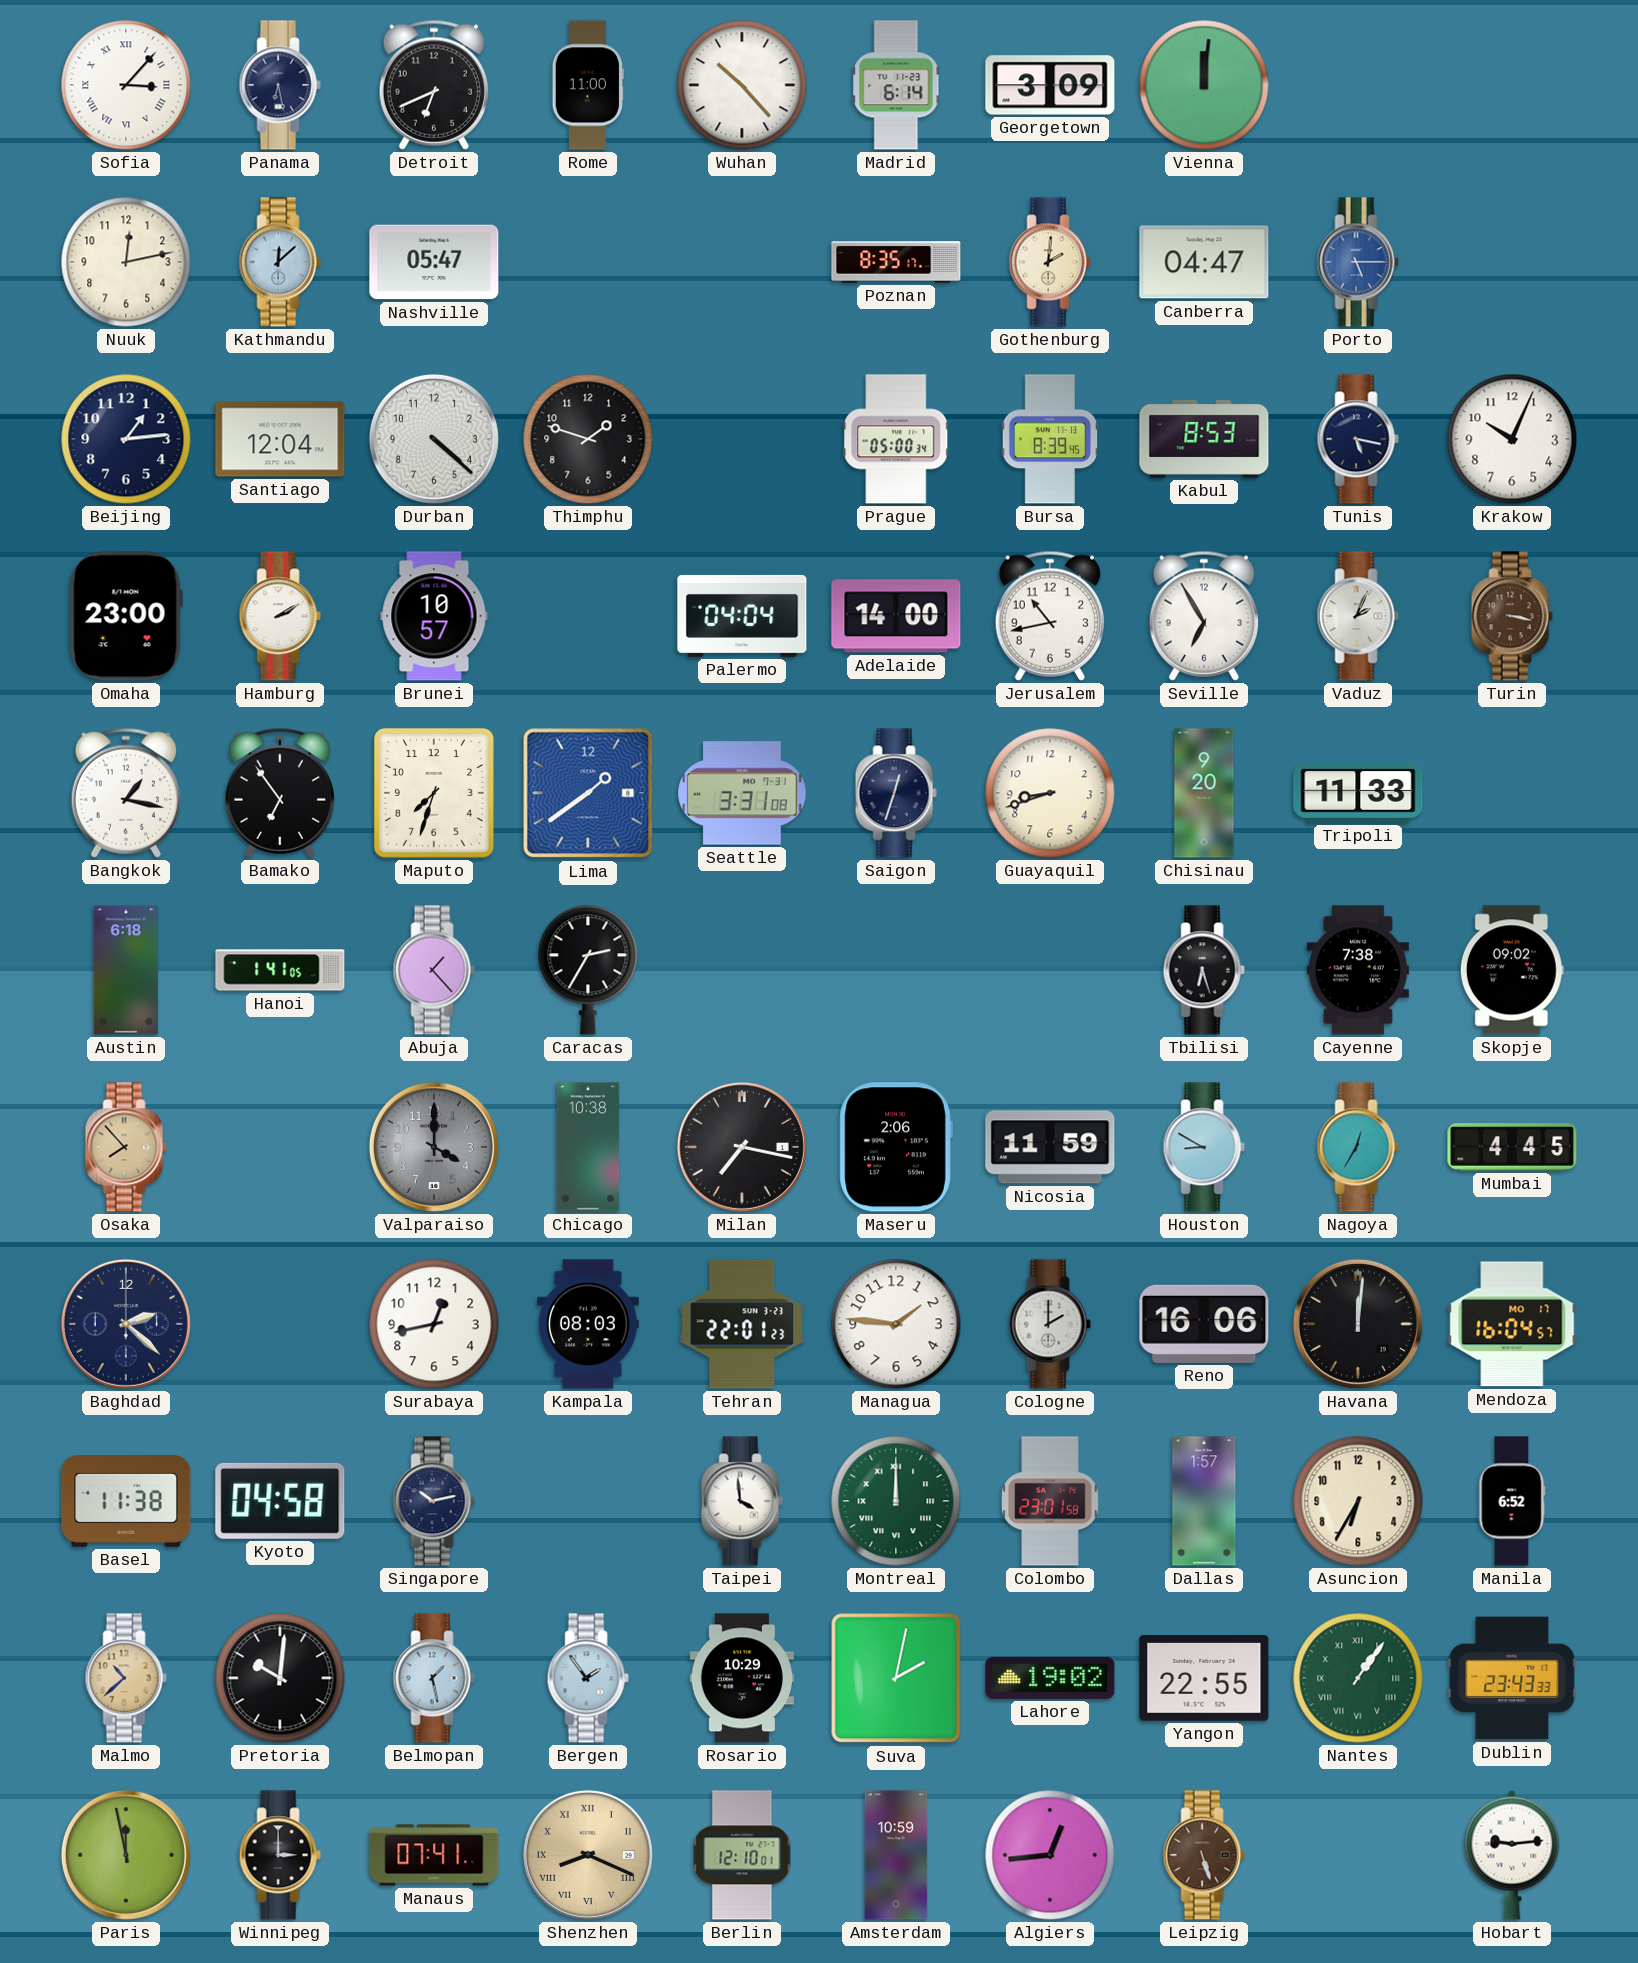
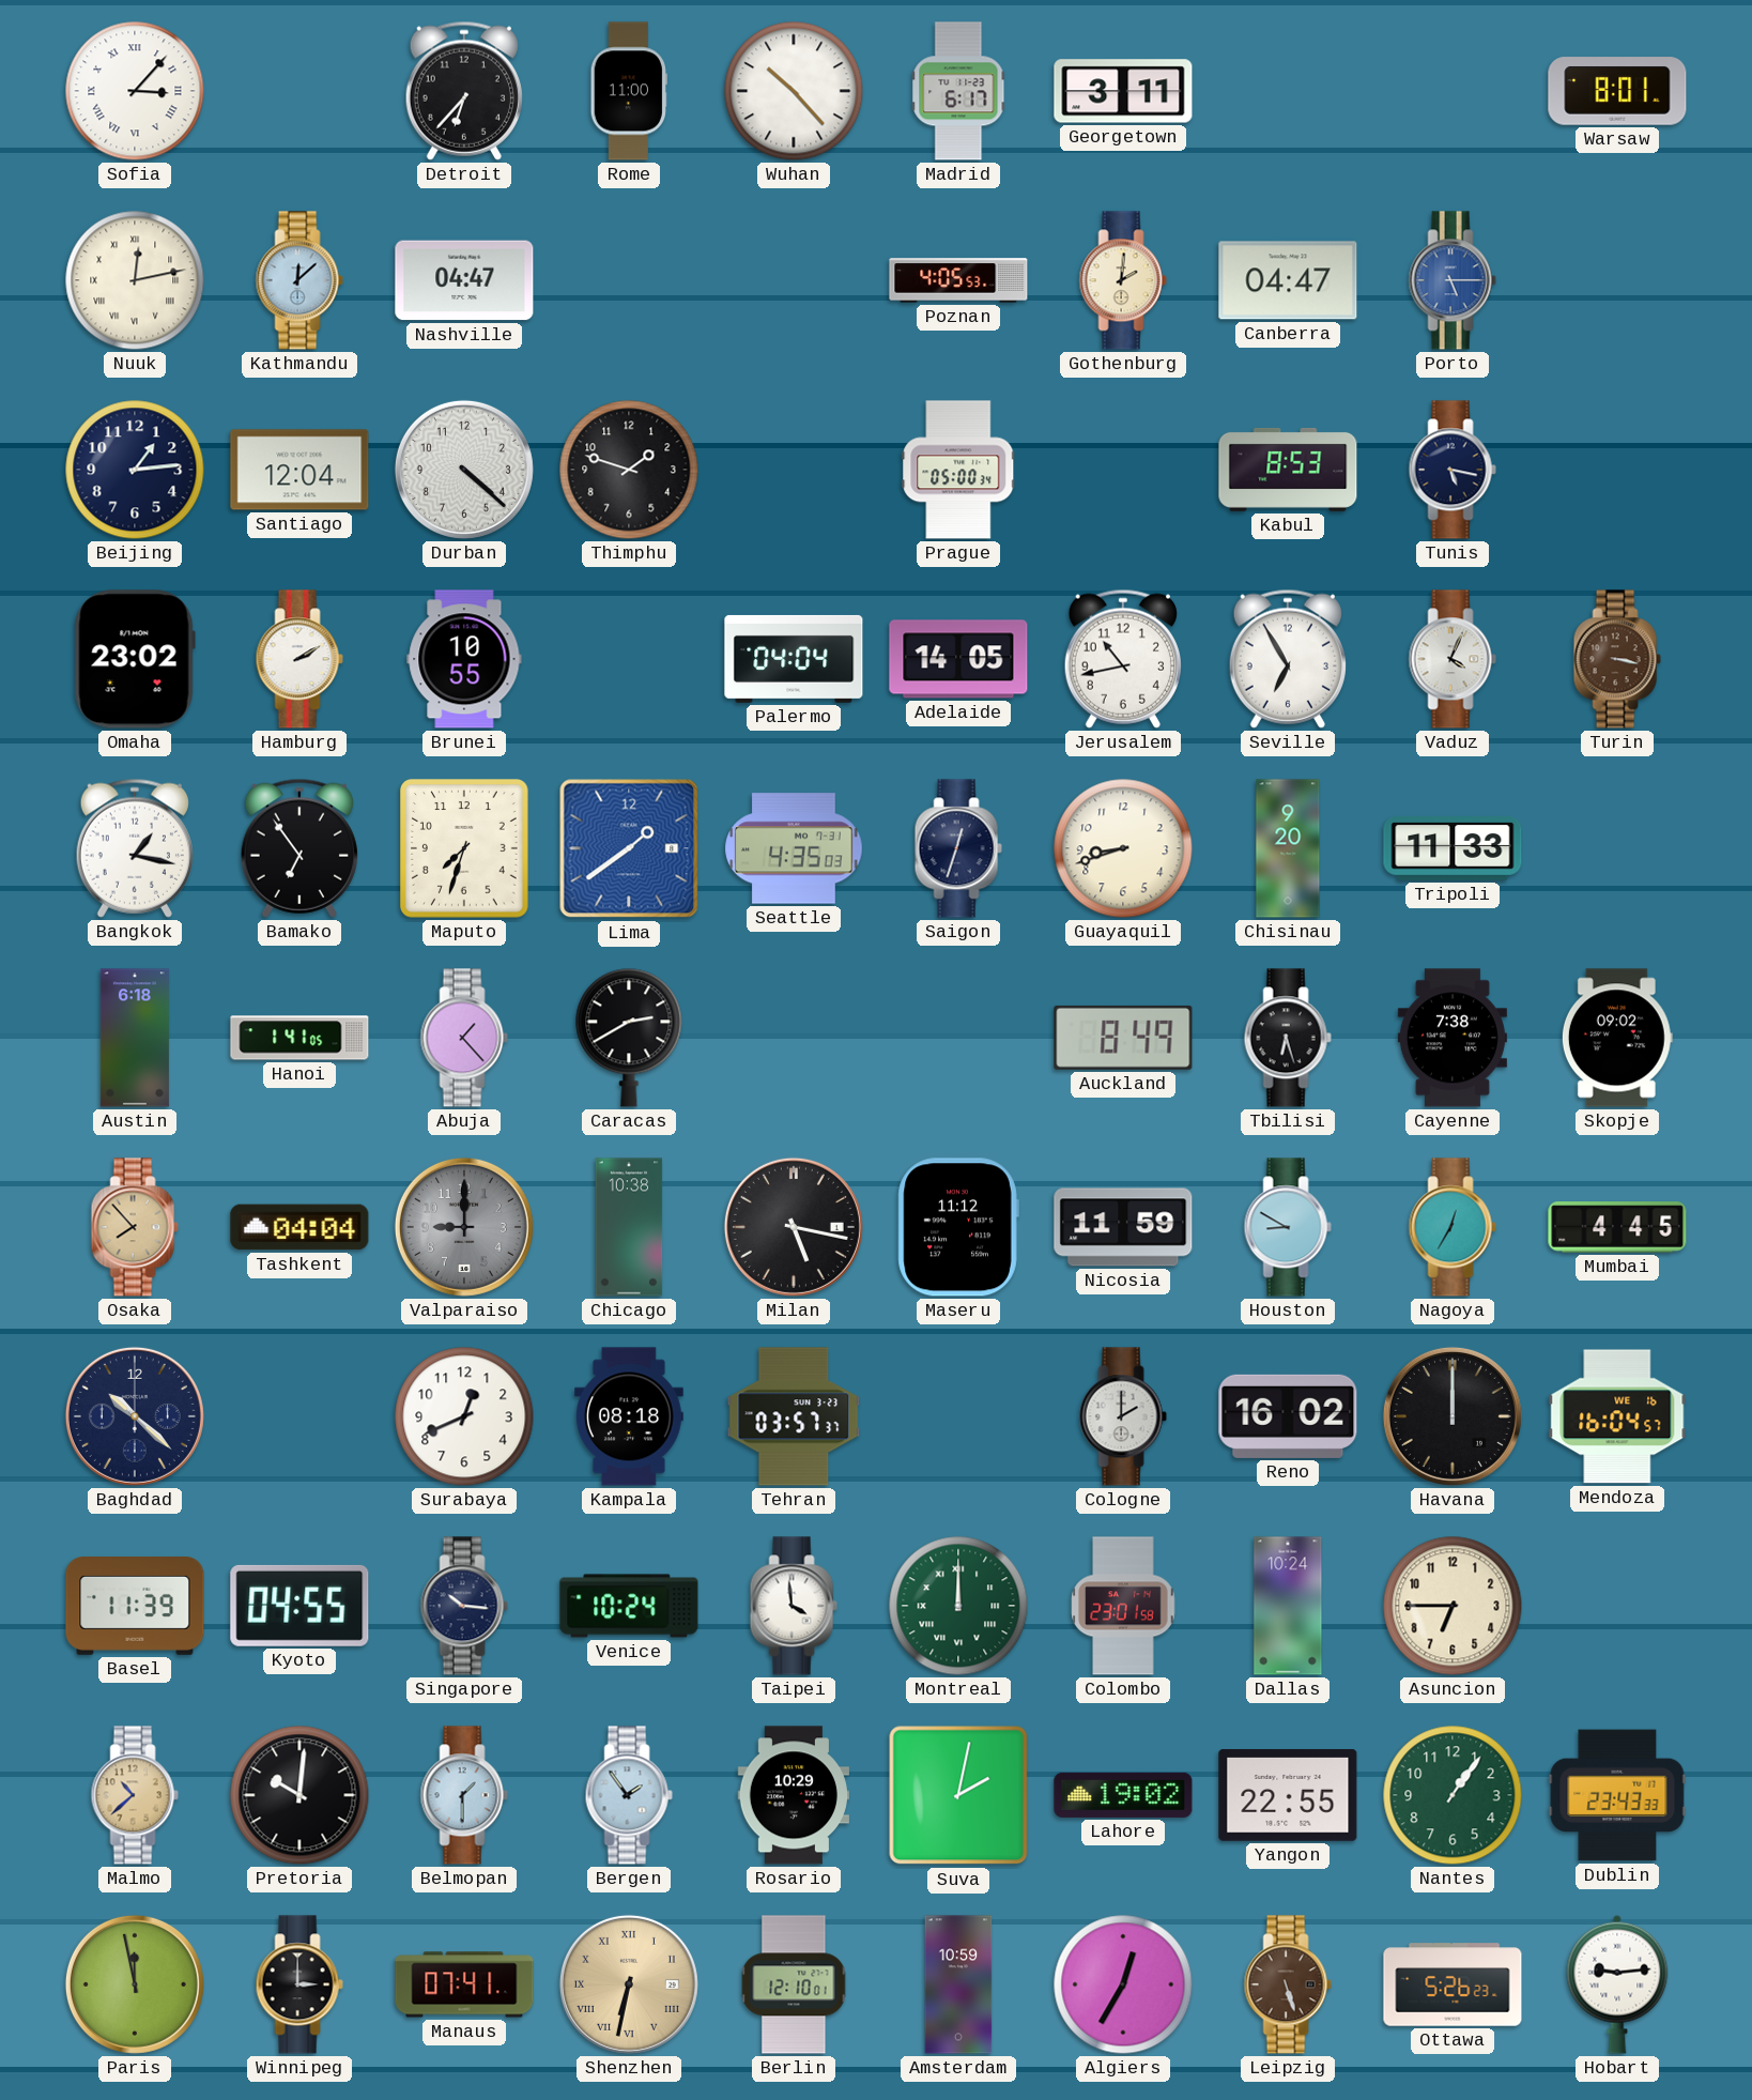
Panama: 6:28 -> none
Detroit: 6:41 -> 6:37
Madrid: 6:14 -> 6:17
Georgetown: 3:09 -> 3:11
Vienna: 12:01 -> none
Warsaw: none -> 8:01
Nuuk numerals: Arabic -> Roman
Nashville: 05:47 -> 04:47
Poznan: 8:35 -> 4:05
Bursa: 8:39 -> none
Krakow: 10:04 -> none
Omaha: 23:00 -> 23:02
Brunei: 10:57 -> 10:55
Adelaide: 14:00 -> 14:05
Vaduz: 2:04 -> 4:04
Seattle: 3:31 -> 4:35
Caracas: 2:35 -> 2:40
Auckland: none -> 8:49
Tashkent: none -> 04:04
Valparaiso: 4:00 -> 9:00
Milan: 7:17 -> 5:17
Maseru: 2:06 -> 11:12
Baghdad: 2:22 -> 10:22
Surabaya: 12:43 -> 12:41
Kampala: 08:03 -> 08:18
Tehran: 22:01 -> 03:57
Managua: 1:46 -> none
Reno: 16:06 -> 16:02
Havana: 12:01 -> 12:00
Mendoza date: MO 17 -> WE 16
Basel: 11:38 -> 11:39
Kyoto: 04:58 -> 04:55
Singapore: 10:13 -> 10:16
Venice: none -> 10:24
Dallas: 1:57 -> 10:24
Asuncion: 6:35 -> 6:45
Manila: 6:52 -> none
Belmopan: 1:28 -> 1:30
Nantes numerals: Roman -> Arabic
Shenzhen: 8:19 -> 6:32
Algiers: 12:44 -> 12:35
Ottawa: none -> 5:26
